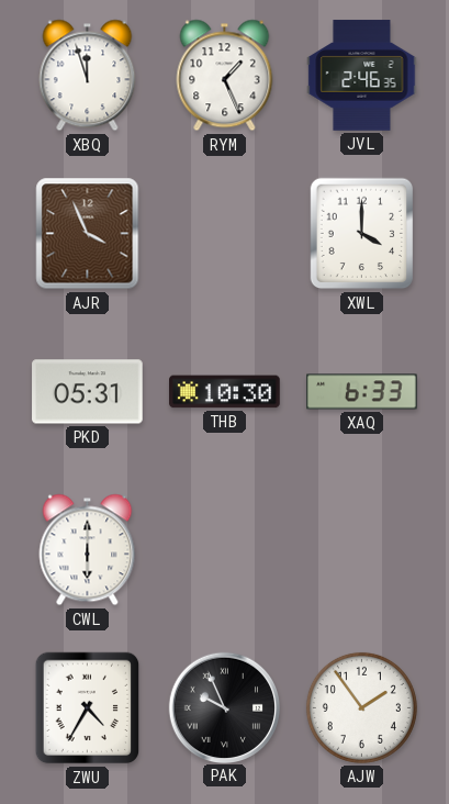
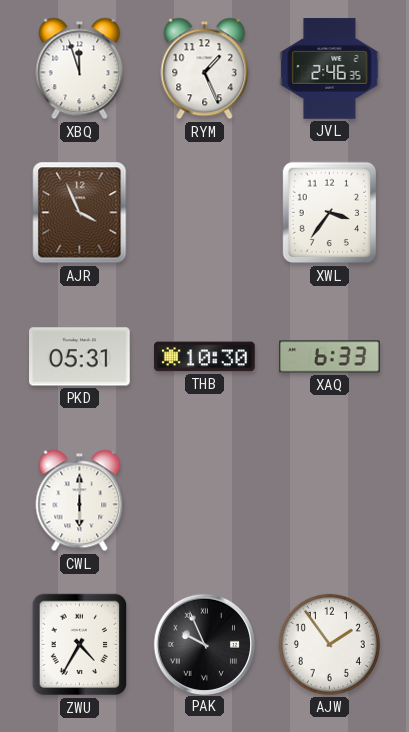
XWL: 4:00 -> 3:36
